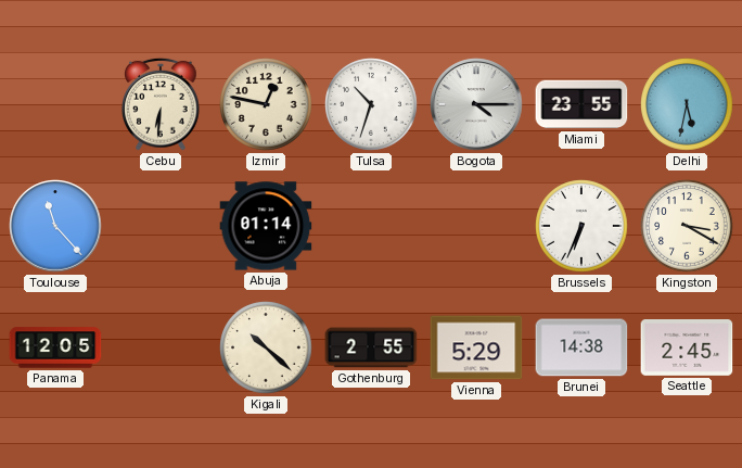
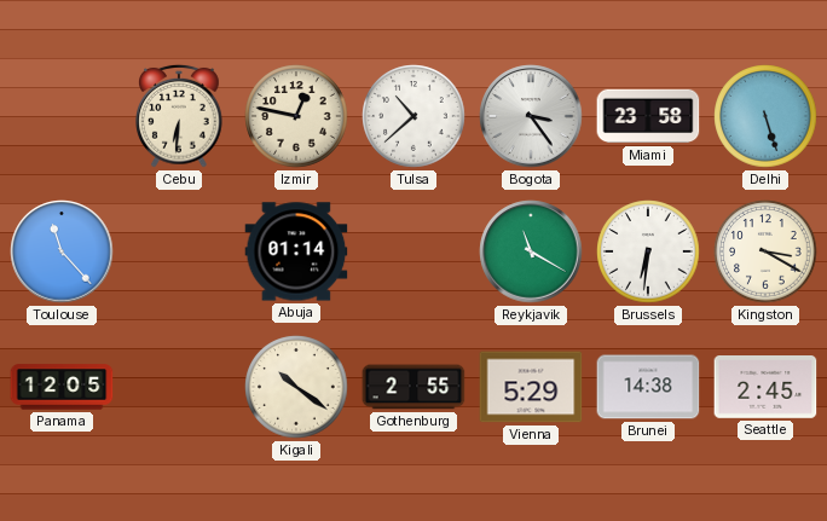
Tulsa: 10:33 -> 10:38
Bogota: 4:15 -> 3:24
Miami: 23:55 -> 23:58
Delhi: 5:32 -> 5:27
Reykjavik: none -> 11:20
Brussels: 6:34 -> 6:31
Kigali: 10:22 -> 10:21
